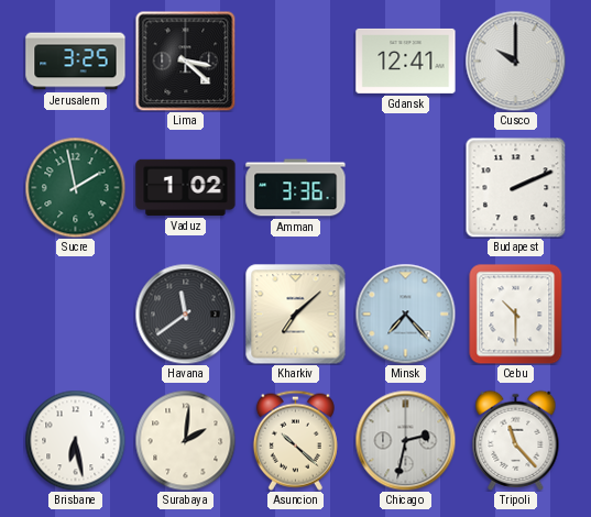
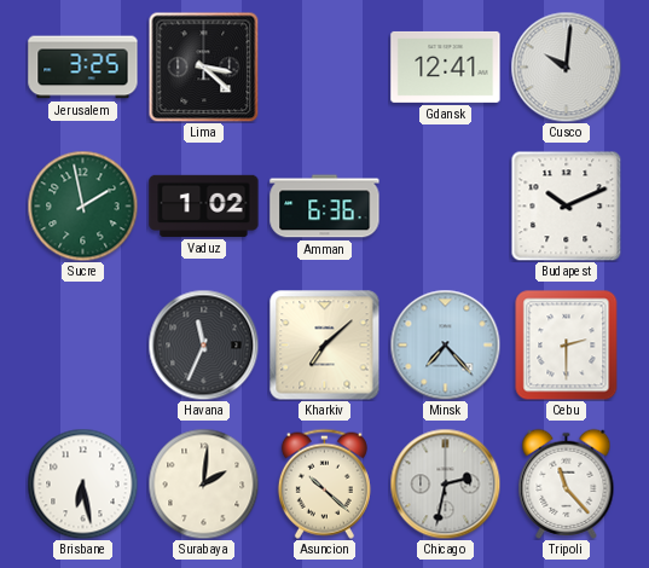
Cusco: 10:00 -> 10:01
Amman: 3:36 -> 6:36
Budapest: 2:11 -> 10:11
Havana: 11:39 -> 11:34
Cebu: 10:30 -> 2:30
